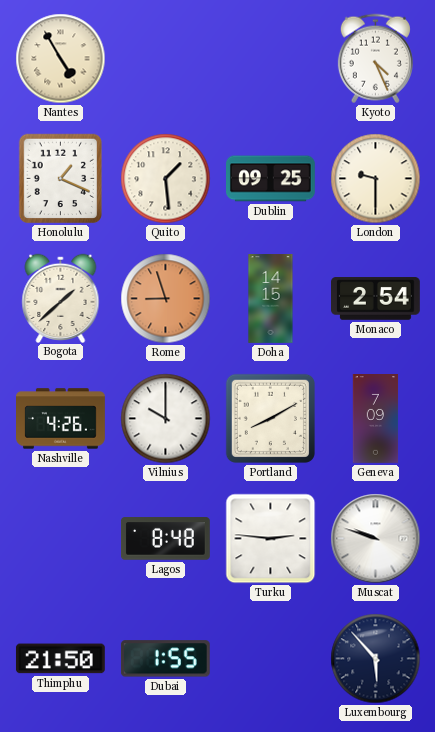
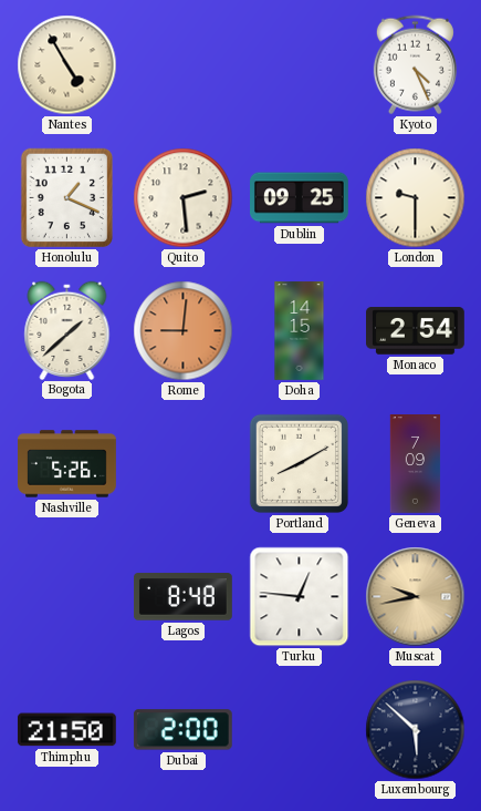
Quito: 1:29 -> 2:29
Rome: 8:57 -> 9:01
Nashville: 4:26 -> 5:26
Vilnius: 10:00 -> none
Turku: 2:46 -> 12:46
Muscat: 9:48 -> 9:43
Muscat dial: white -> champagne
Dubai: 1:55 -> 2:00
Luxembourg: 5:53 -> 5:52
